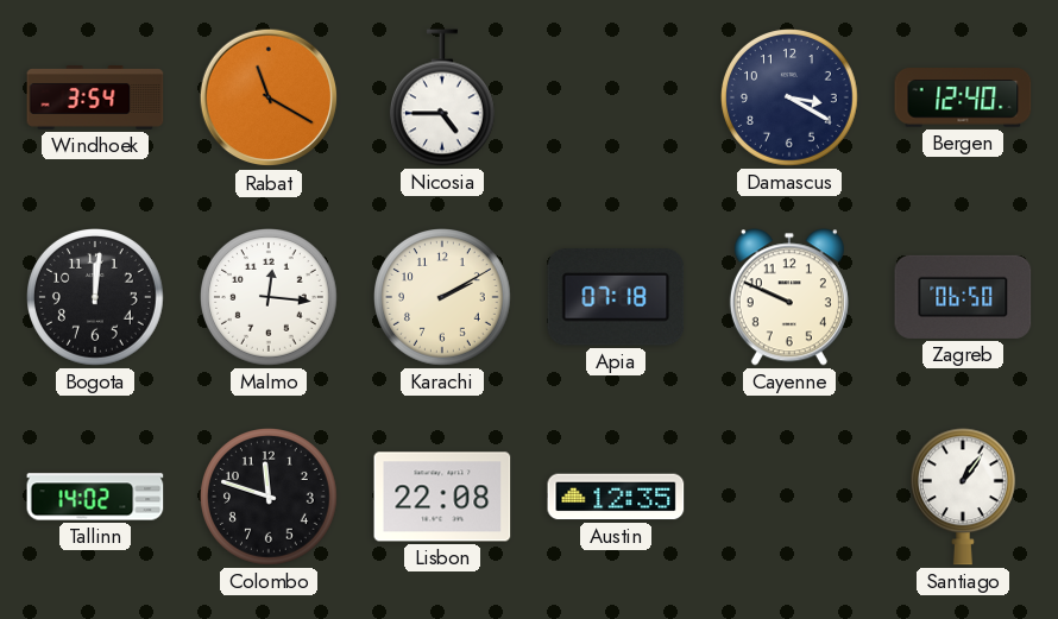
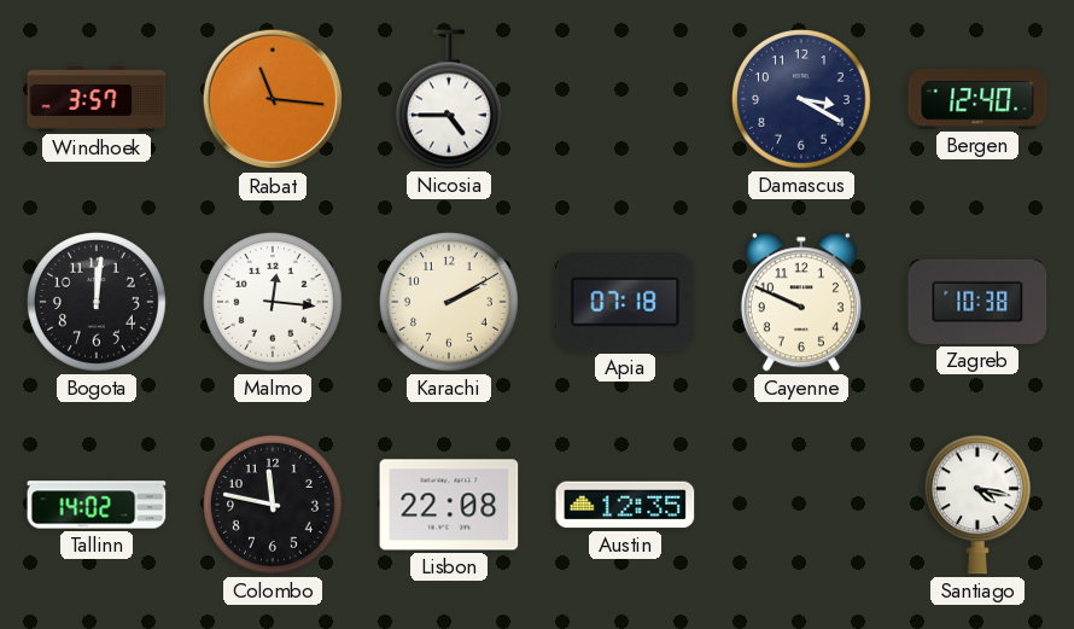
Windhoek: 3:54 -> 3:57
Rabat: 11:20 -> 11:16
Zagreb: 06:50 -> 10:38
Colombo: 11:48 -> 11:47
Santiago: 1:06 -> 4:17
